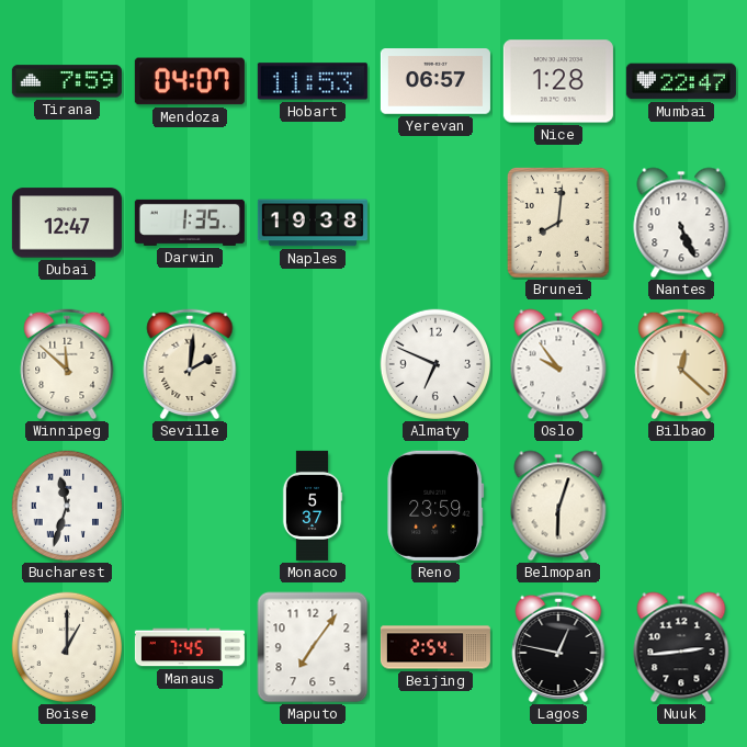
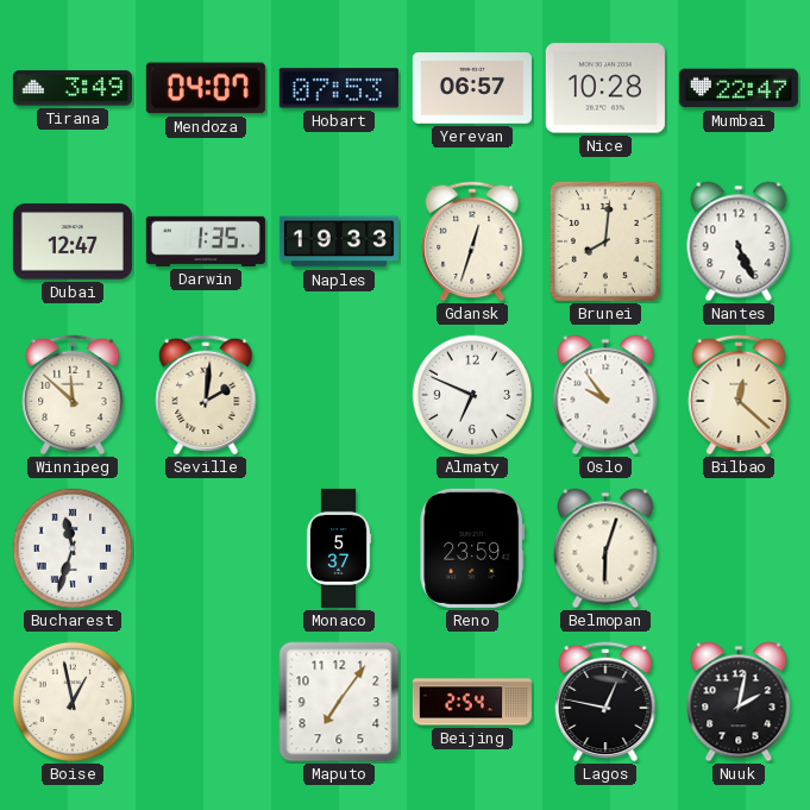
Tirana: 7:59 -> 3:49
Hobart: 11:53 -> 07:53
Nice: 1:28 -> 10:28
Naples: 19:38 -> 19:33
Gdansk: none -> 12:33
Boise: 1:00 -> 12:58
Manaus: 7:45 -> none
Nuuk: 2:44 -> 2:02
